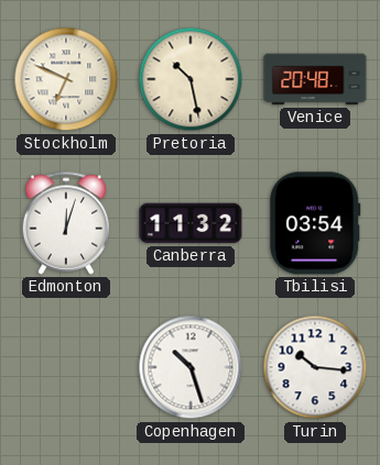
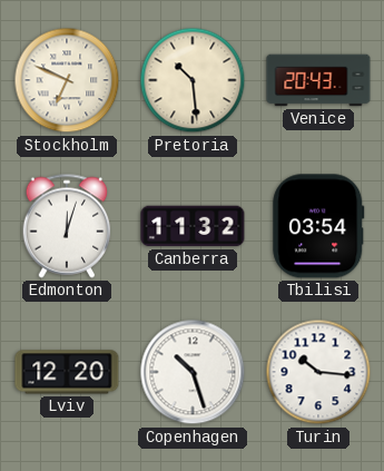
Pretoria: 10:28 -> 10:29
Venice: 20:48 -> 20:43
Lviv: none -> 12:20
